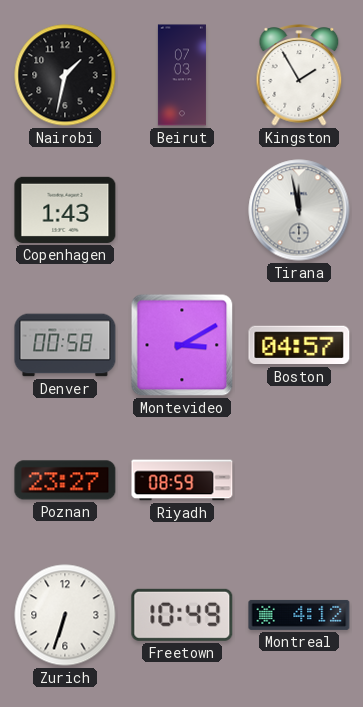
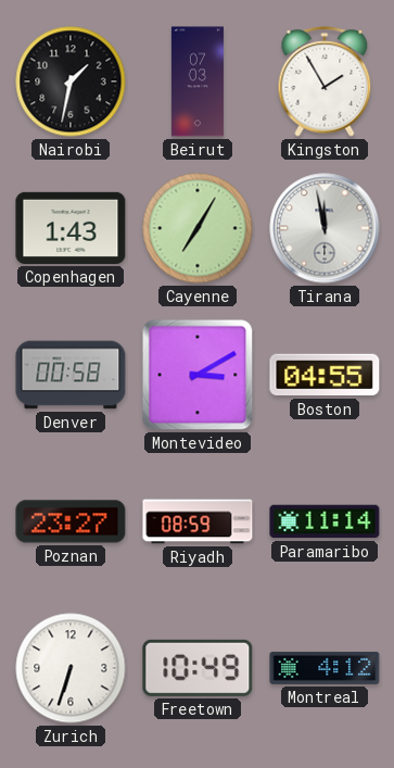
Cayenne: none -> 7:05
Boston: 04:57 -> 04:55
Paramaribo: none -> 11:14
